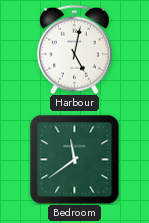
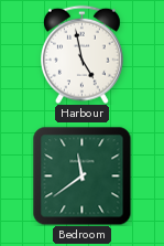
Harbour: 5:02 -> 4:58
